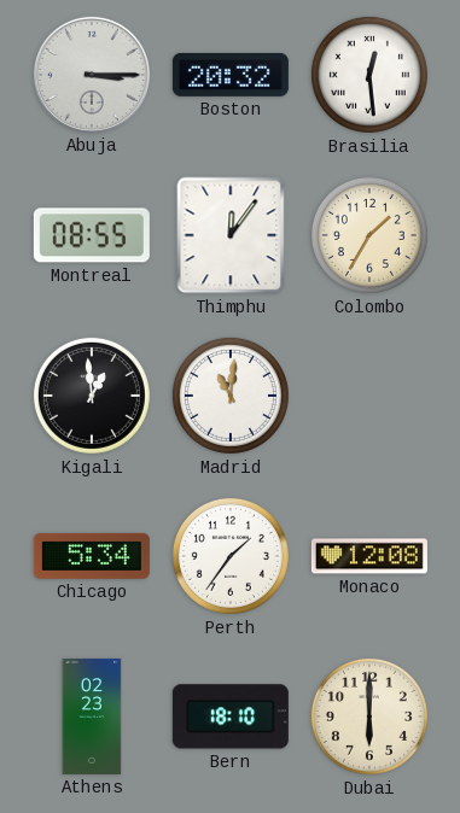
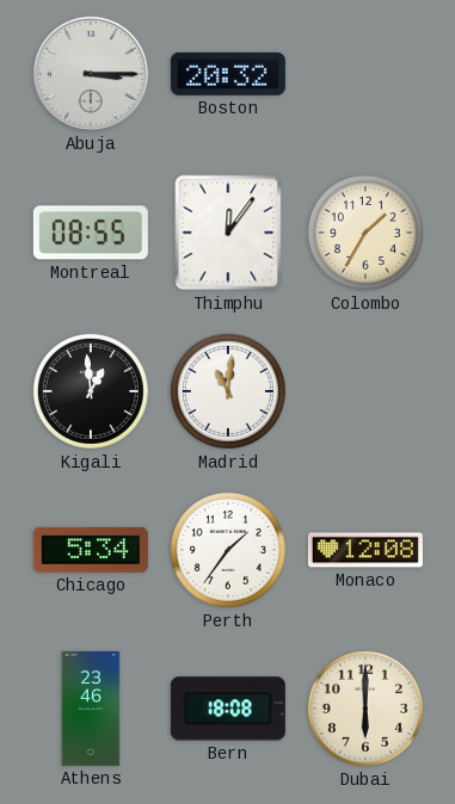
Brasilia: 12:29 -> none
Athens: 02:23 -> 23:46
Bern: 18:10 -> 18:08
